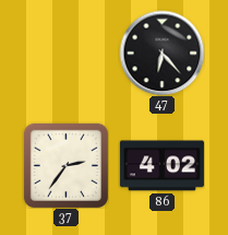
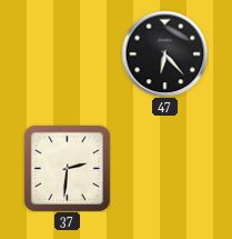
37: 2:36 -> 2:31
86: 4:02 -> none
